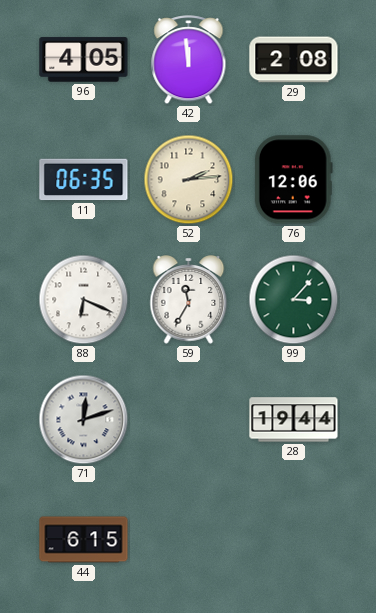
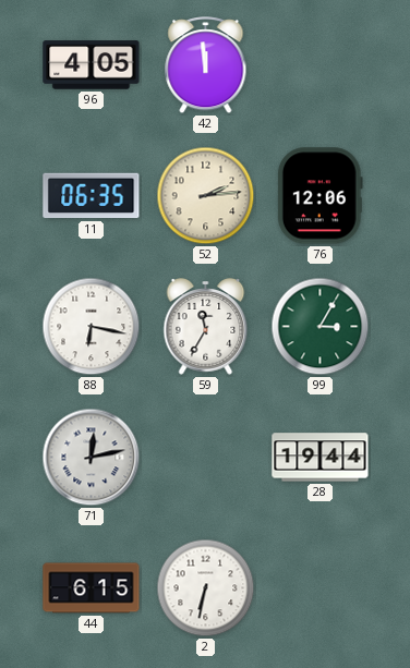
29: 2:08 -> none
88: 6:19 -> 6:17
99: 3:07 -> 3:05
71: 12:12 -> 12:13
2: none -> 6:32
